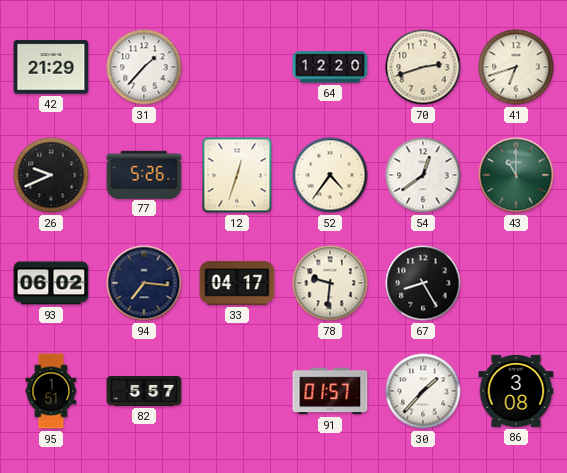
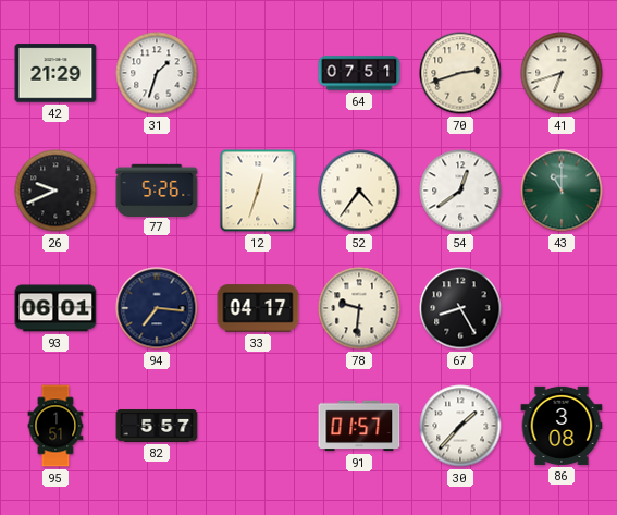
31: 1:37 -> 1:33
64: 12:20 -> 07:51
93: 06:02 -> 06:01
